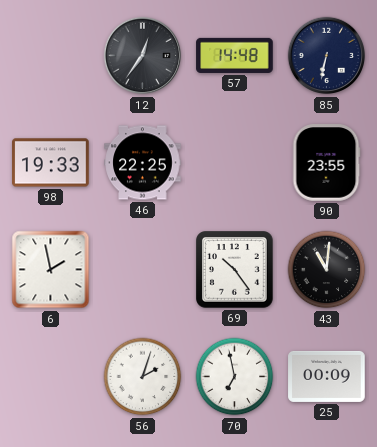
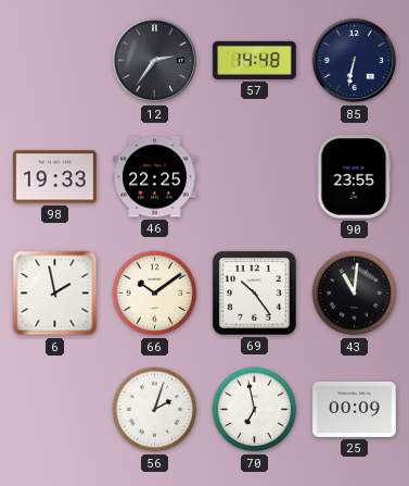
12: 12:36 -> 2:36
66: none -> 10:09
